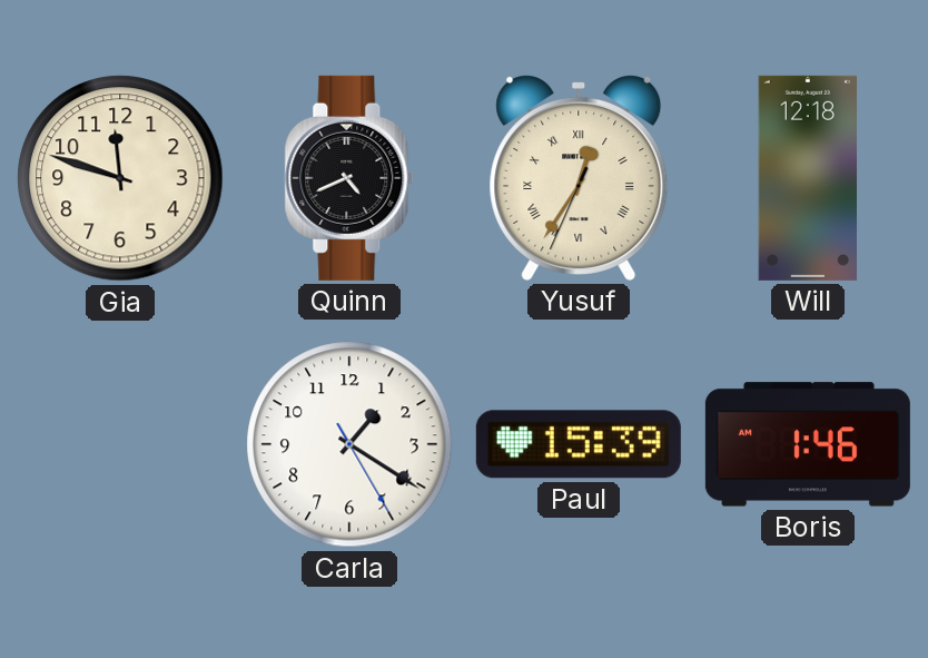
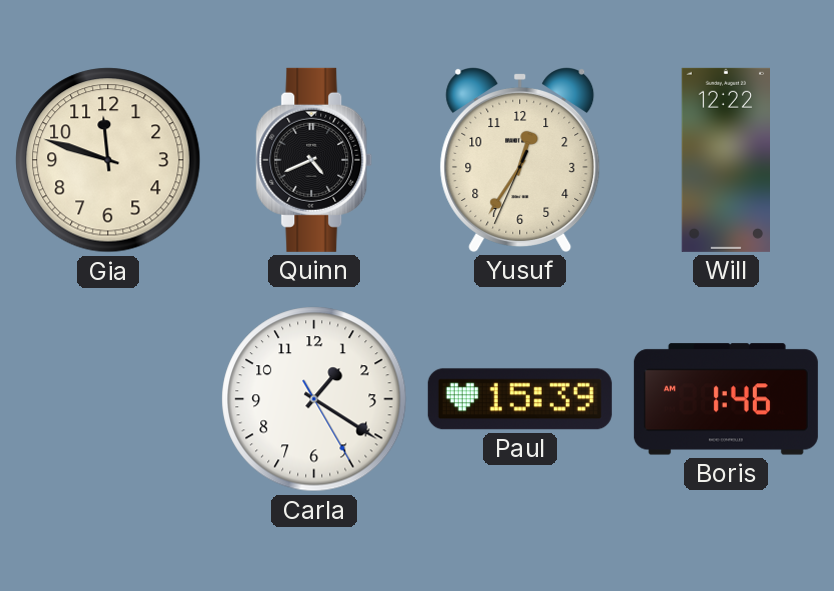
Yusuf numerals: Roman -> Arabic
Will: 12:18 -> 12:22
